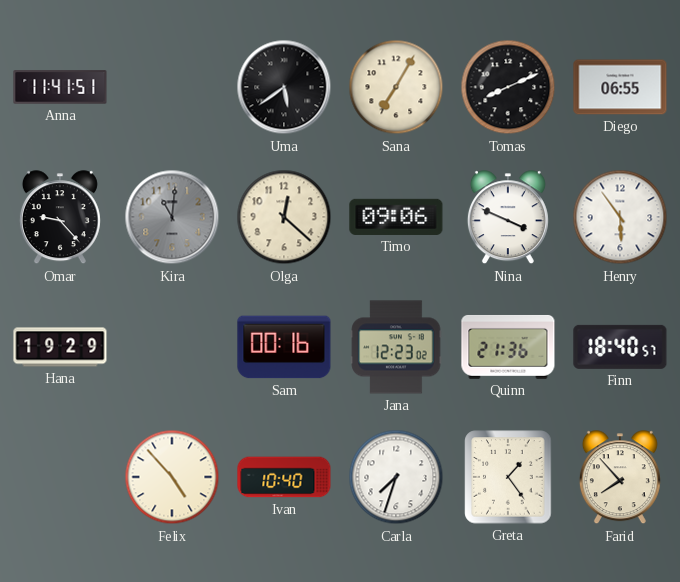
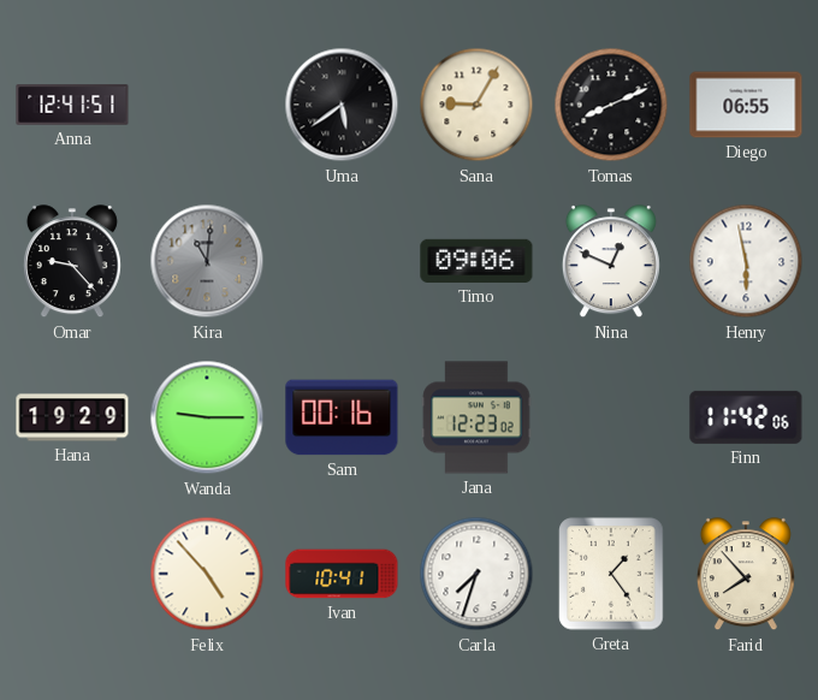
Anna: 11:41 -> 12:41
Sana: 7:05 -> 9:05
Olga: 12:22 -> none
Nina: 3:49 -> 12:49
Henry: 5:54 -> 5:58
Wanda: none -> 9:15
Quinn: 21:36 -> none
Finn: 18:40 -> 11:42
Ivan: 10:40 -> 10:41
